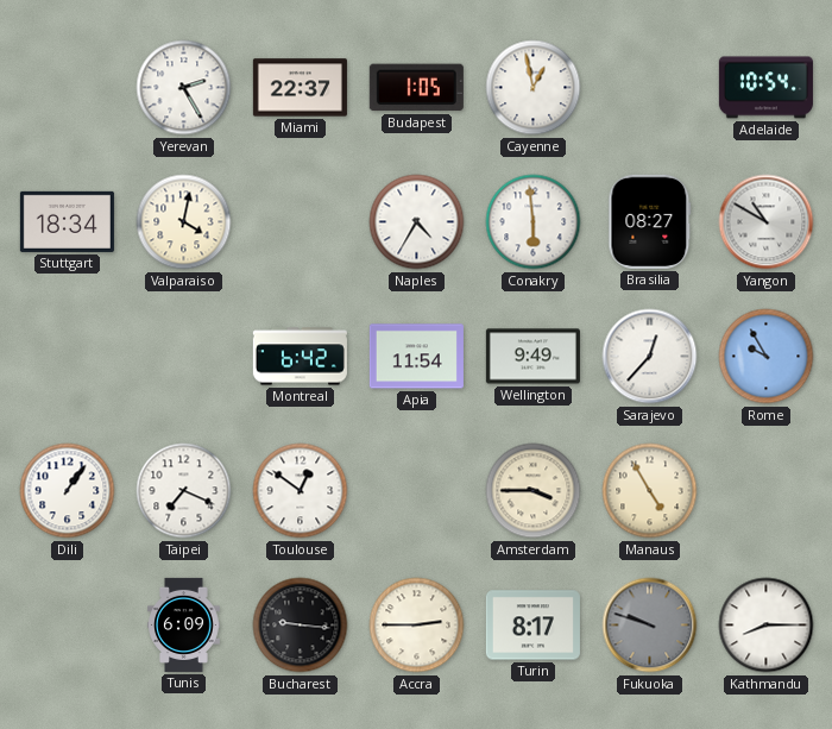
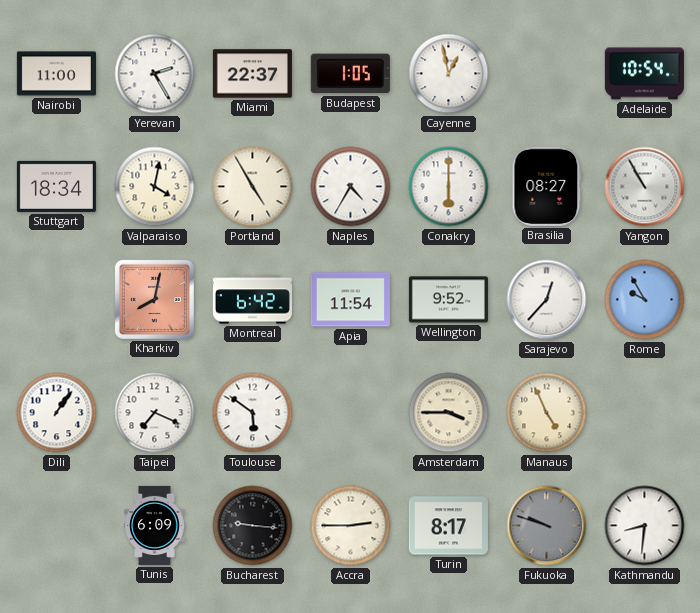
Nairobi: none -> 11:00
Portland: none -> 4:55
Conakry: 5:59 -> 6:00
Yangon: 10:50 -> 10:55
Kharkiv: none -> 8:02
Wellington: 9:49 -> 9:52
Toulouse: 12:51 -> 5:51
Manaus: 4:55 -> 4:56
Kathmandu: 8:15 -> 8:31
